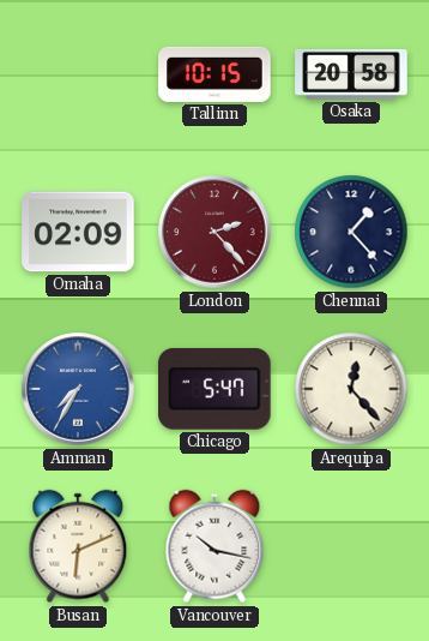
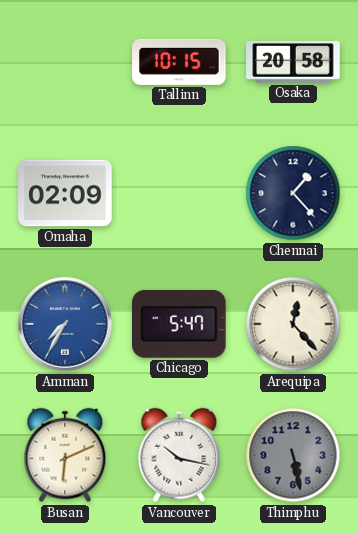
London: 2:23 -> none
Thimphu: none -> 5:28
